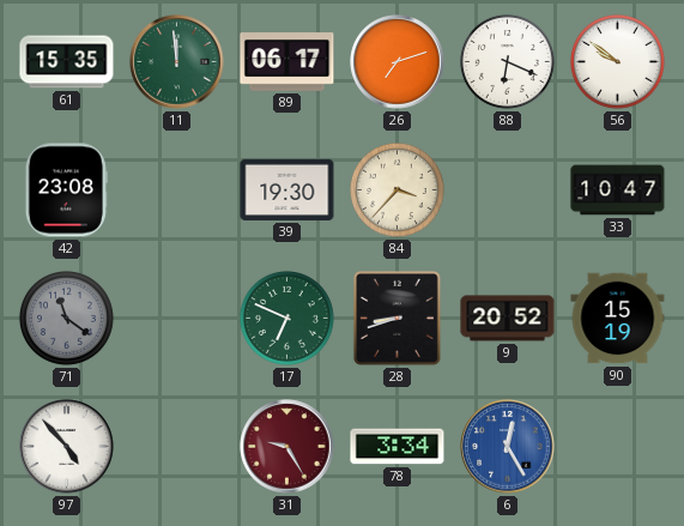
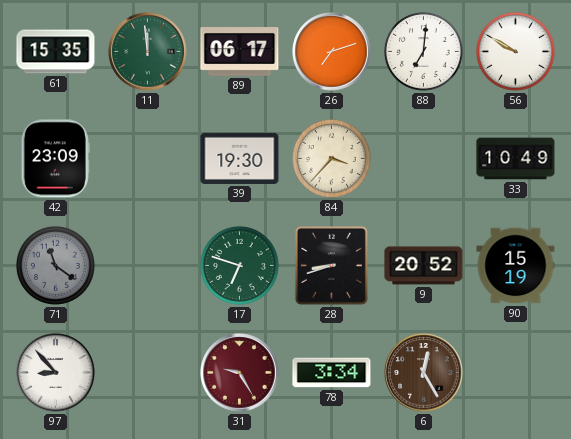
88: 6:19 -> 7:01
56: 9:51 -> 9:50
42: 23:08 -> 23:09
33: 10:47 -> 10:49
17: 6:49 -> 6:48
97: 4:53 -> 8:53
6 dial: blue -> brown
